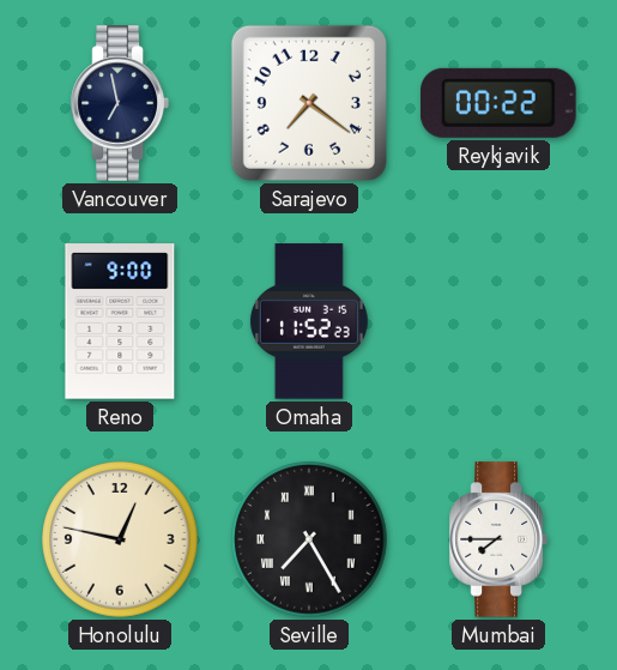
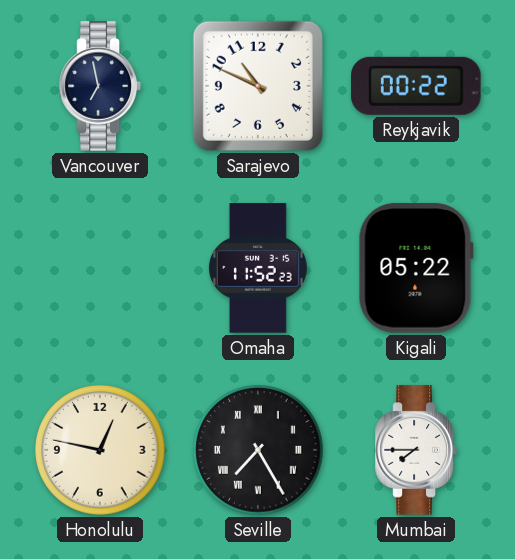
Sarajevo: 7:21 -> 10:49
Reno: 9:00 -> none
Kigali: none -> 05:22
